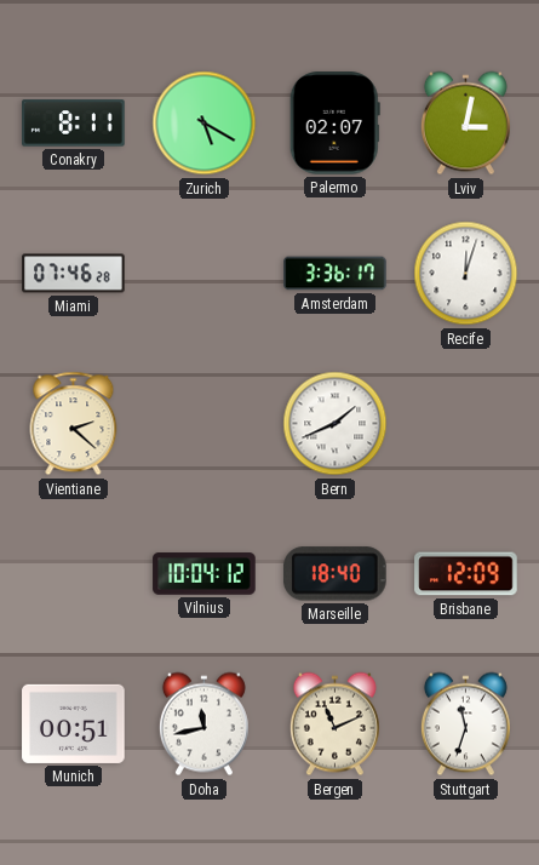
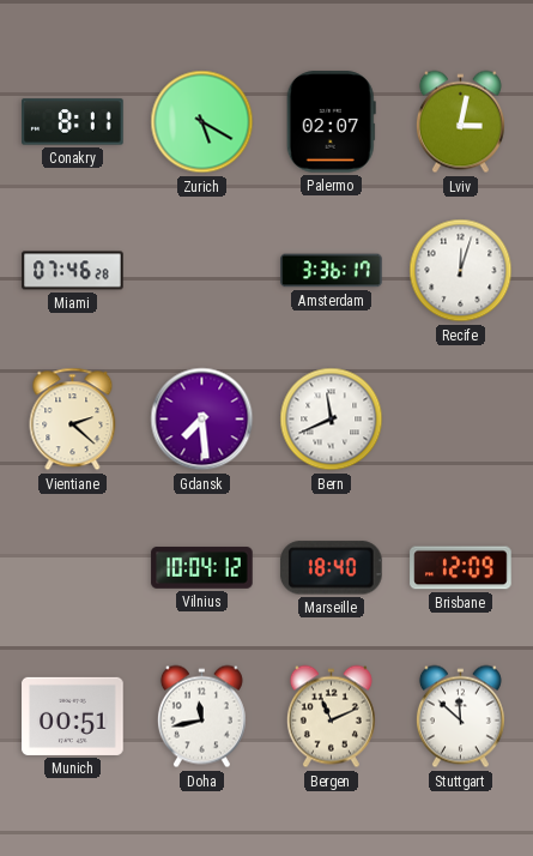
Gdansk: none -> 7:29
Bern: 1:41 -> 11:41
Stuttgart: 11:33 -> 11:52
